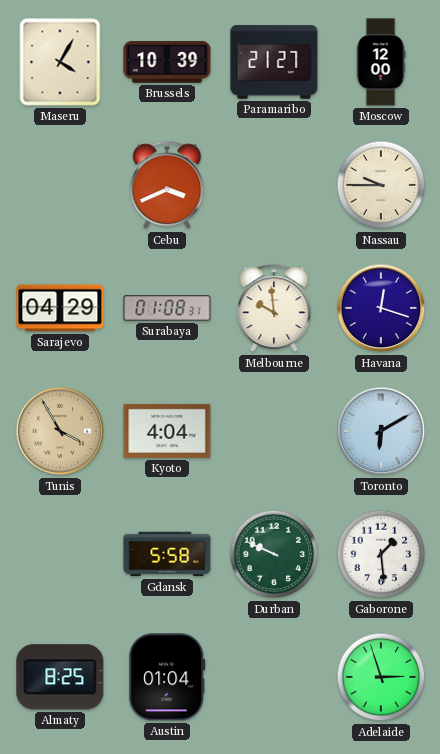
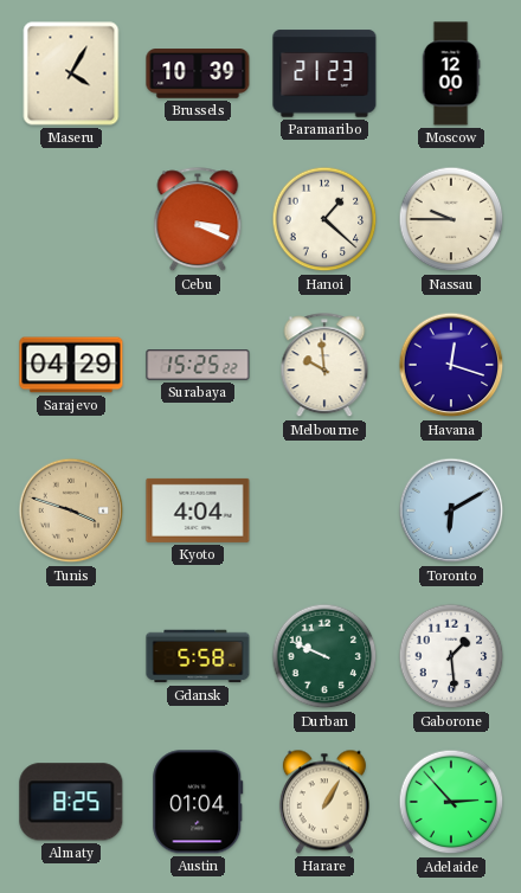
Paramaribo: 21:27 -> 21:23
Cebu: 3:41 -> 3:19
Hanoi: none -> 1:22
Surabaya: 01:08 -> 15:25
Tunis: 3:55 -> 3:48
Harare: none -> 1:05
Adelaide: 2:57 -> 2:53
